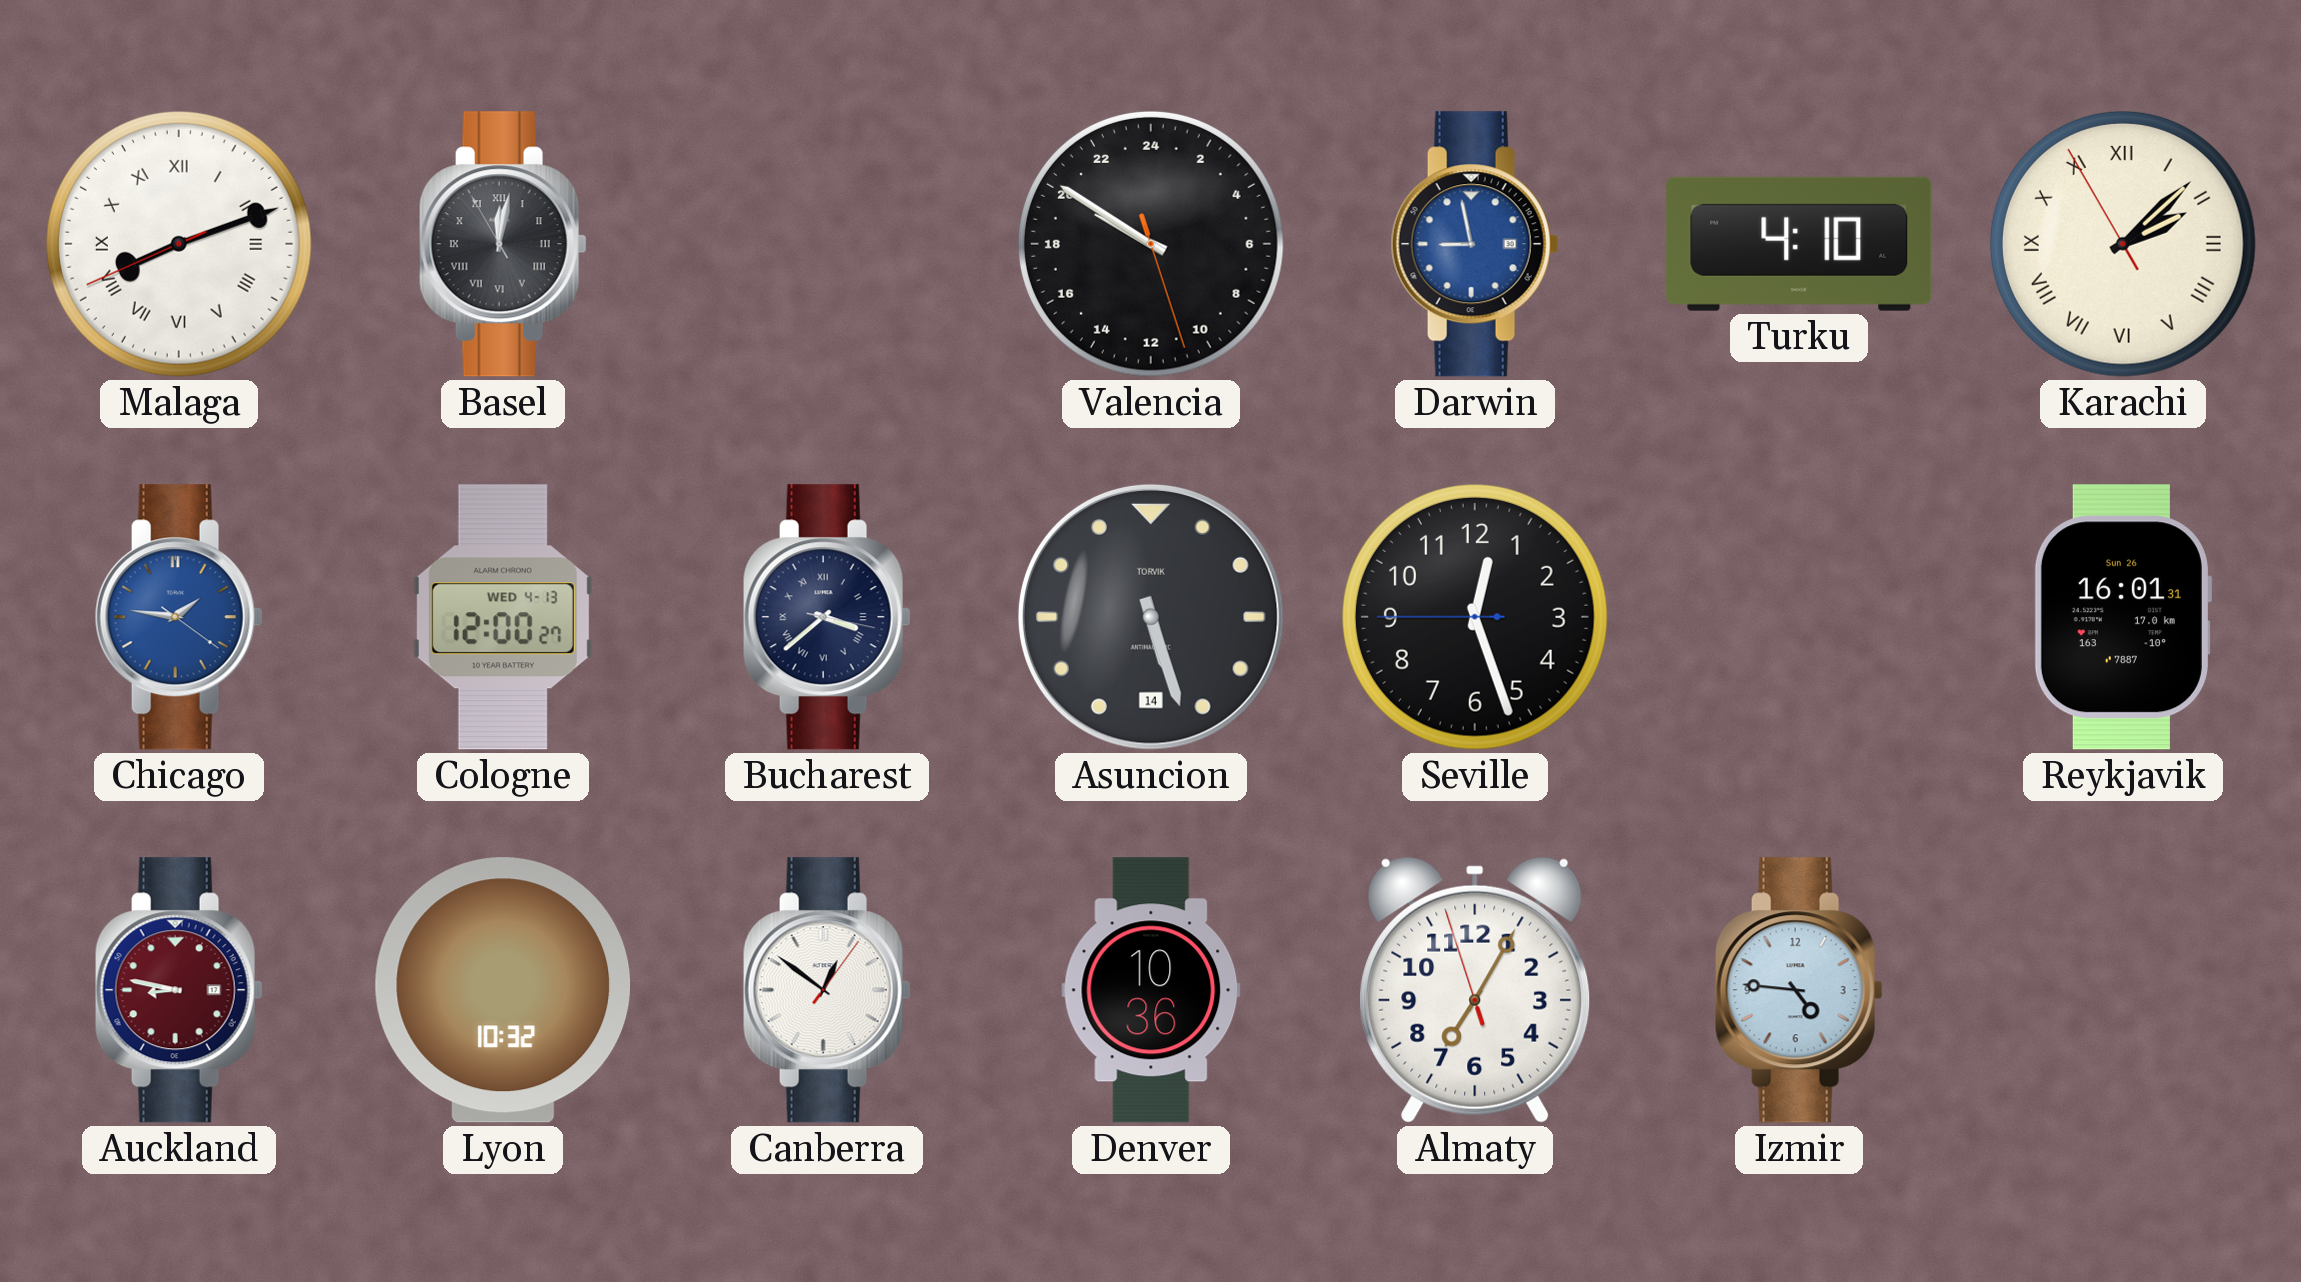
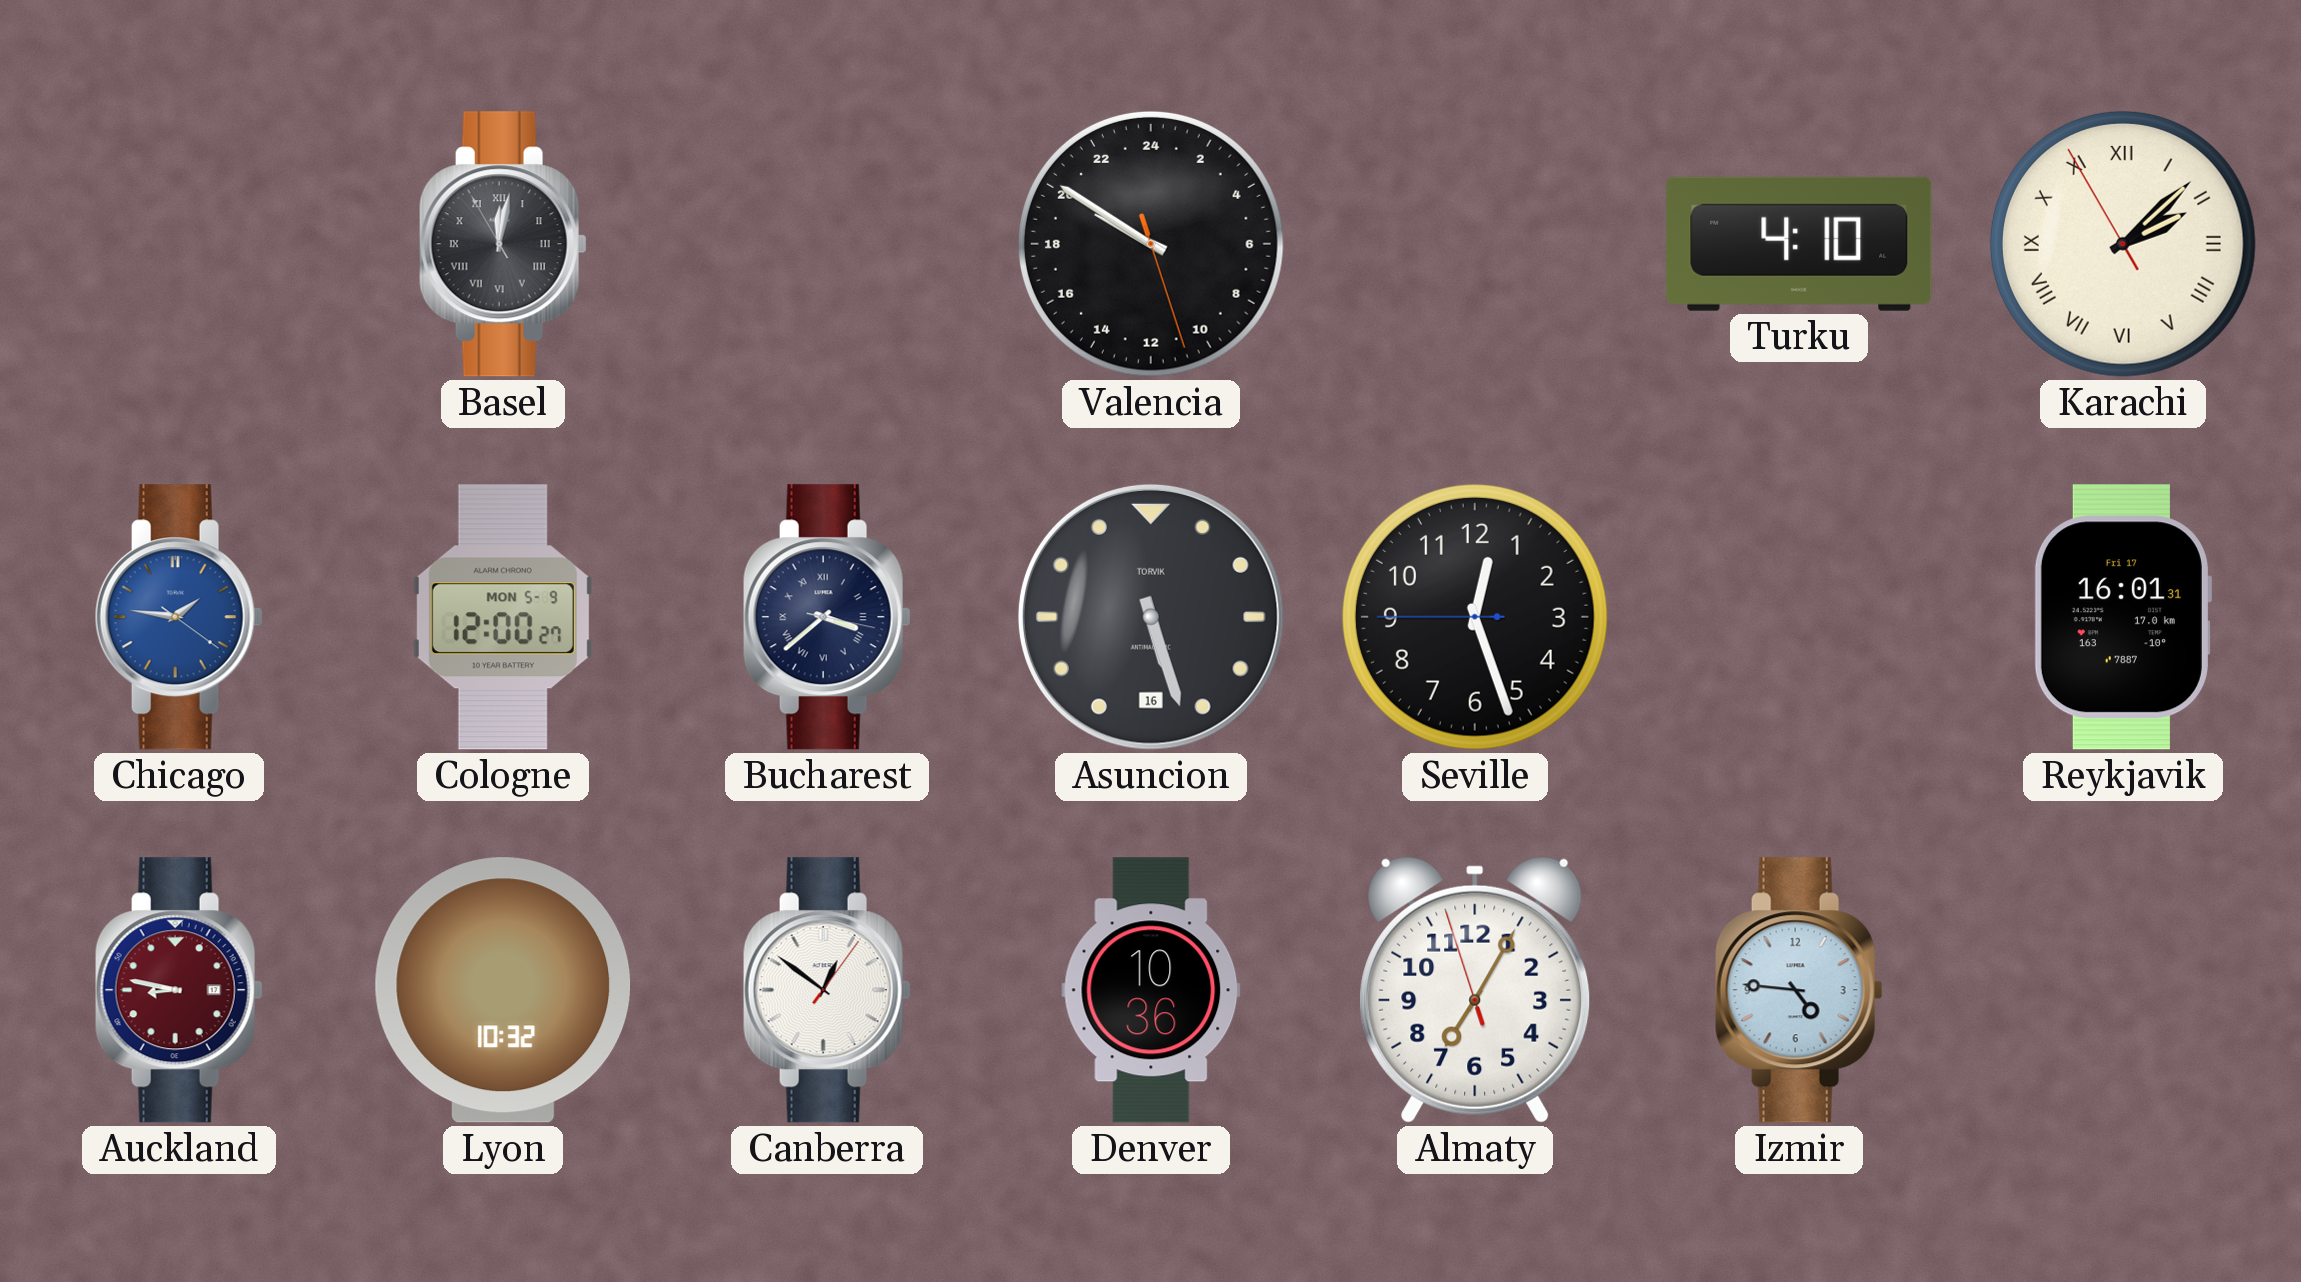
Malaga: 8:11 -> none
Darwin: 8:58 -> none
Cologne date: WED 4-13 -> MON 5-9
Asuncion date: 14 -> 16
Reykjavik date: Sun 26 -> Fri 17
